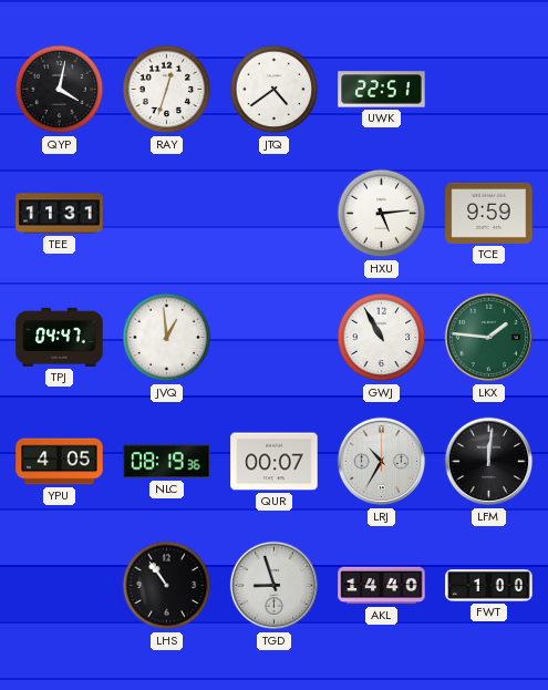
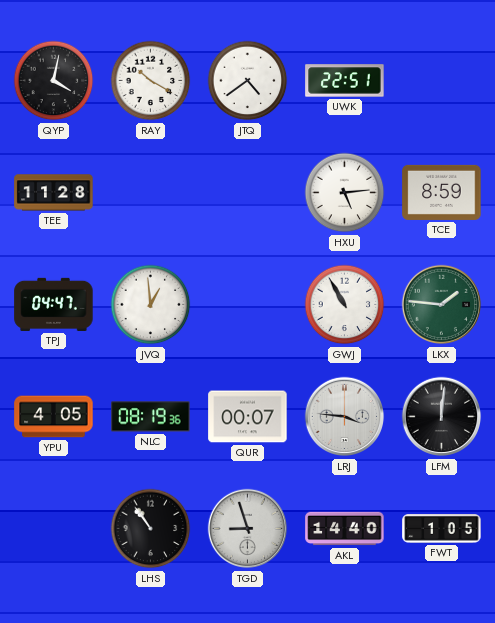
RAY: 12:33 -> 10:20
TEE: 11:31 -> 11:28
TCE: 9:59 -> 8:59
LRJ: 10:35 -> 3:46
FWT: 1:00 -> 1:05
